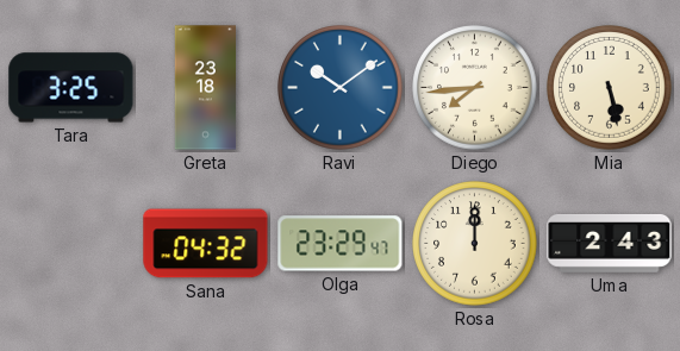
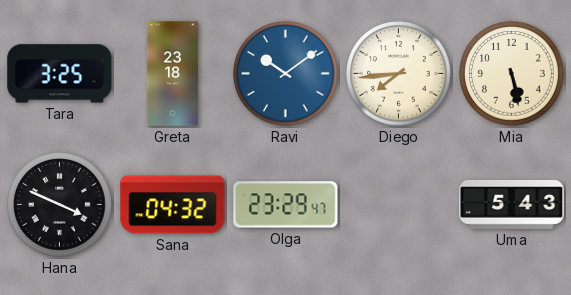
Hana: none -> 3:49
Rosa: 12:00 -> none
Uma: 2:43 -> 5:43
